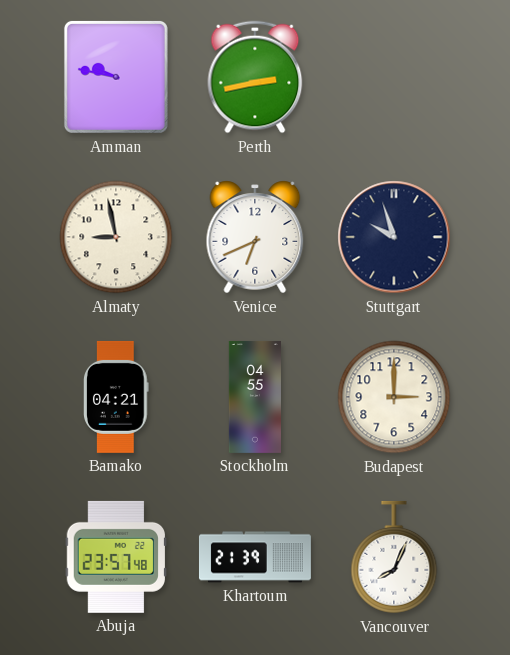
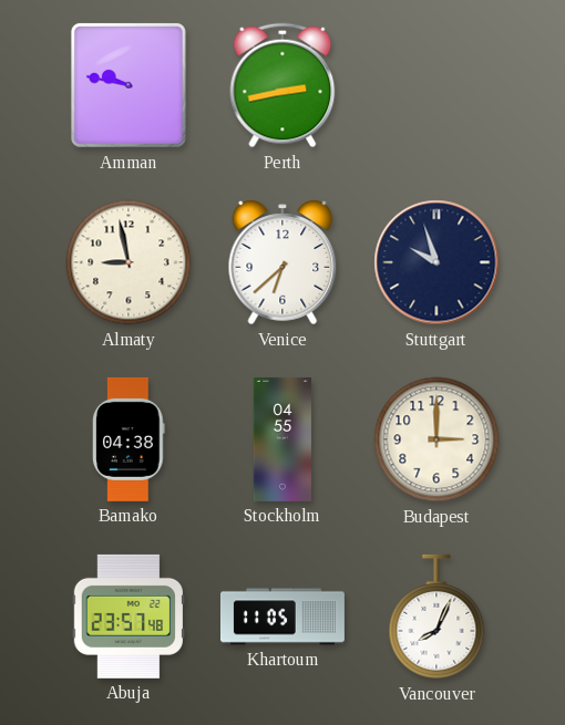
Venice: 6:41 -> 6:38
Bamako: 04:21 -> 04:38
Khartoum: 21:39 -> 11:05
